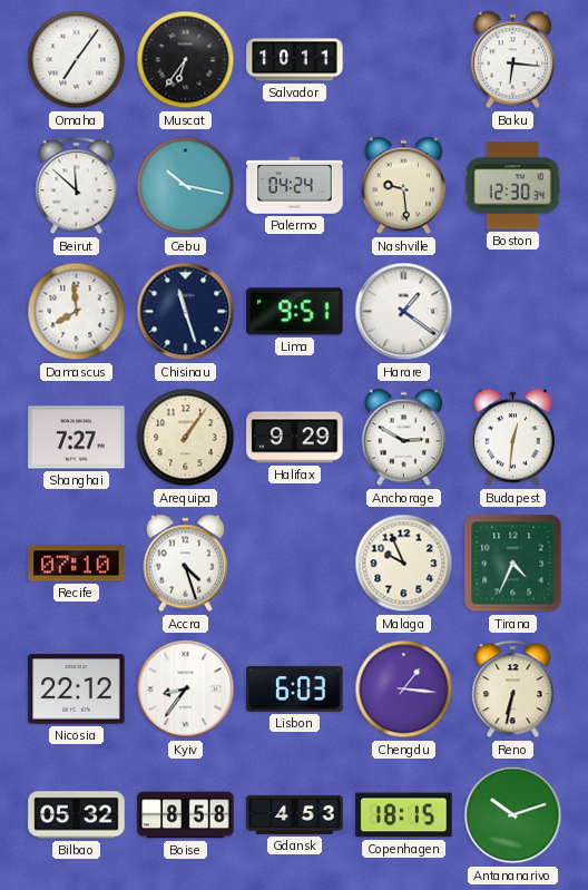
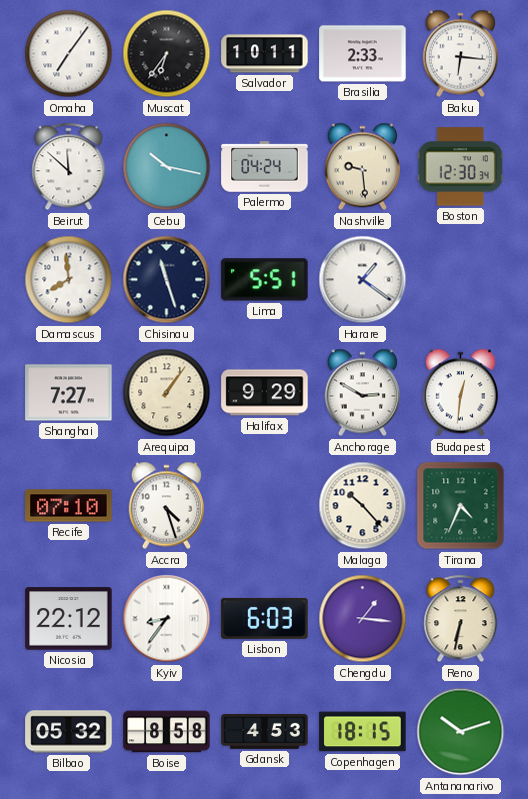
Brasilia: none -> 2:33
Lima: 9:51 -> 5:51
Malaga: 9:56 -> 10:23
